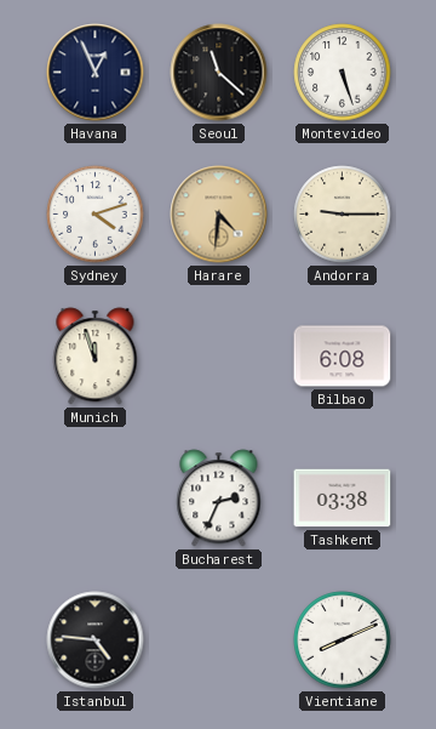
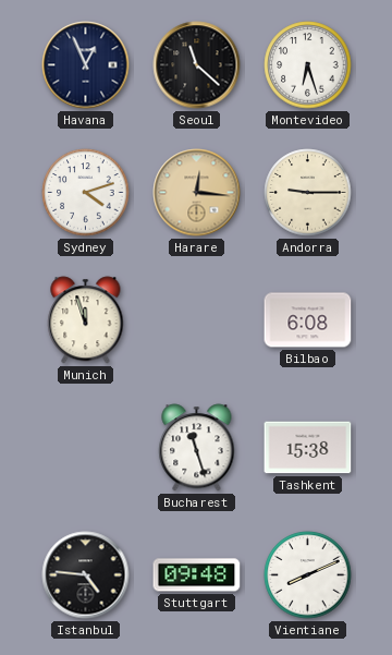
Montevideo: 5:27 -> 6:27
Harare: 4:31 -> 12:16
Bucharest: 2:34 -> 11:27
Tashkent: 03:38 -> 15:38
Stuttgart: none -> 09:48
